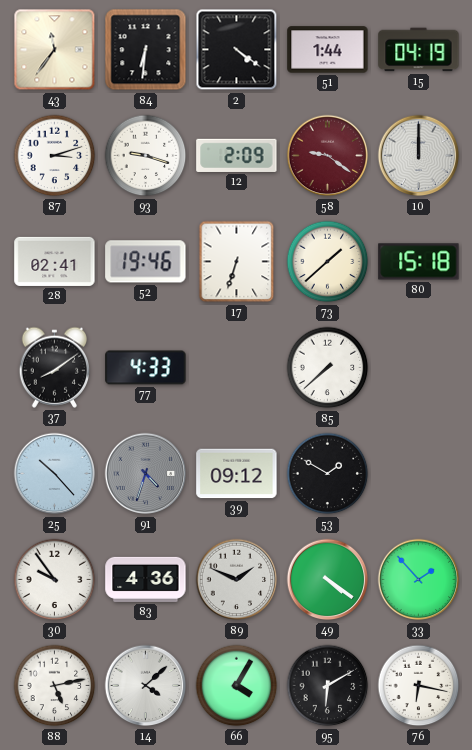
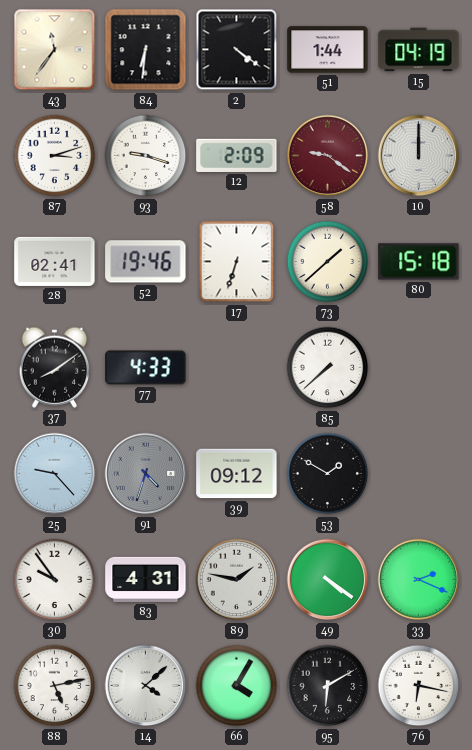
25: 10:23 -> 9:23
83: 4:36 -> 4:31
89: 1:49 -> 1:47
33: 1:53 -> 2:19
